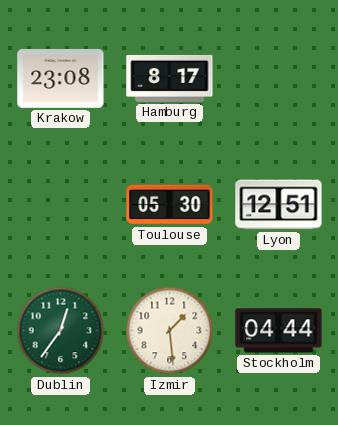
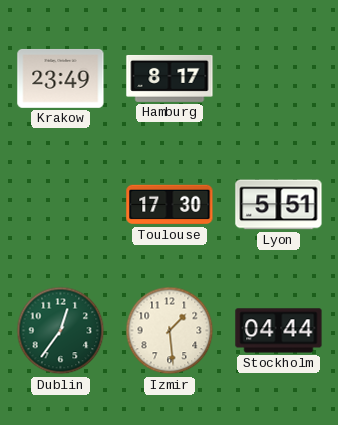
Krakow: 23:08 -> 23:49
Toulouse: 05:30 -> 17:30
Lyon: 12:51 -> 5:51
